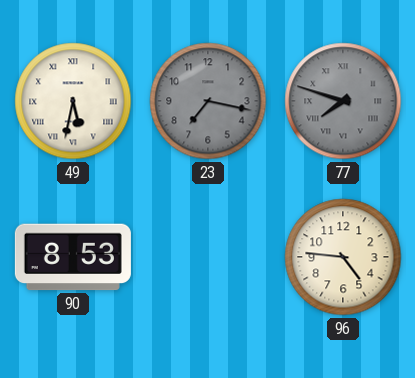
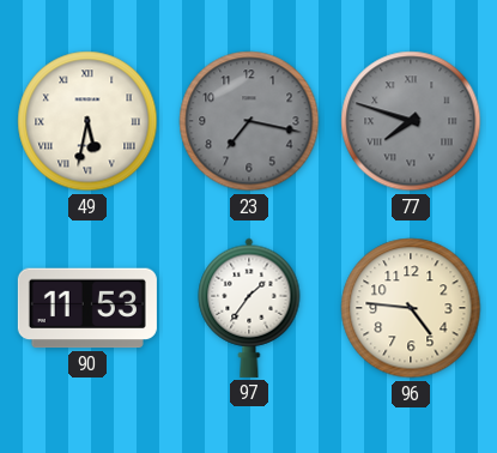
90: 8:53 -> 11:53
97: none -> 1:36
